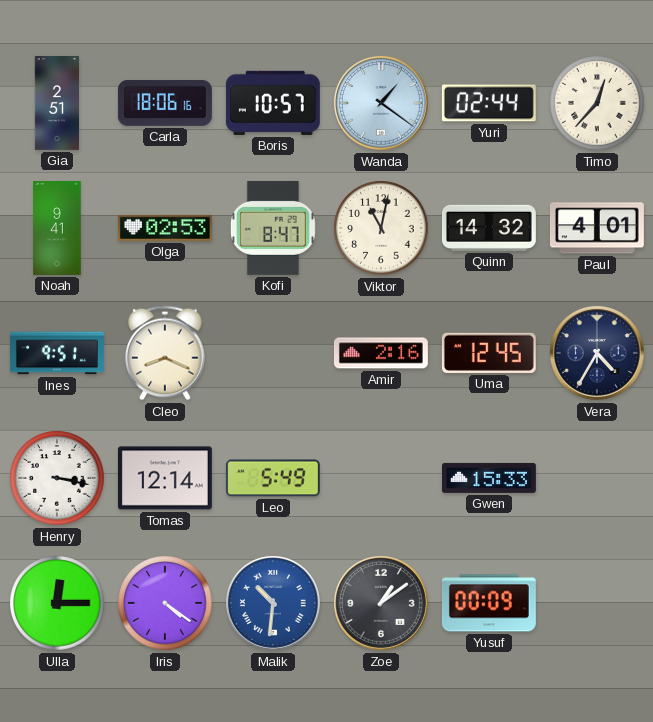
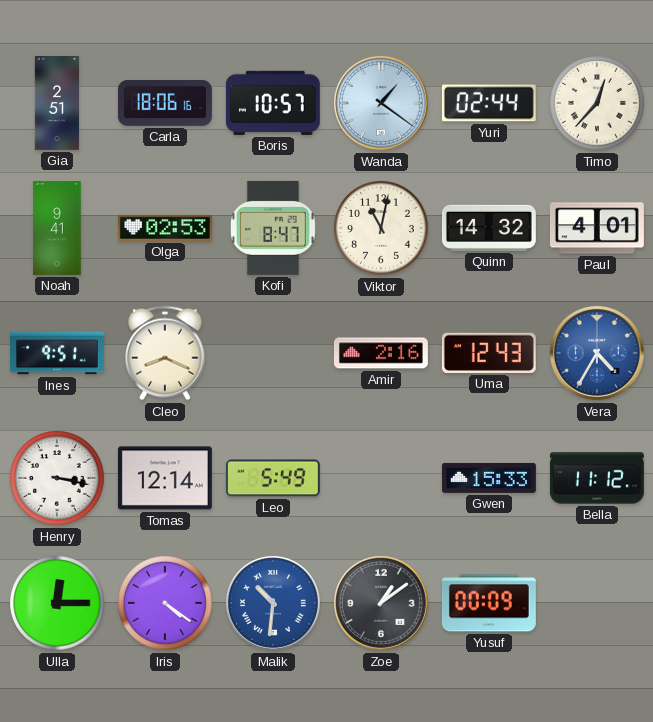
Uma: 12:45 -> 12:43
Vera dial: navy -> blue
Bella: none -> 11:12
